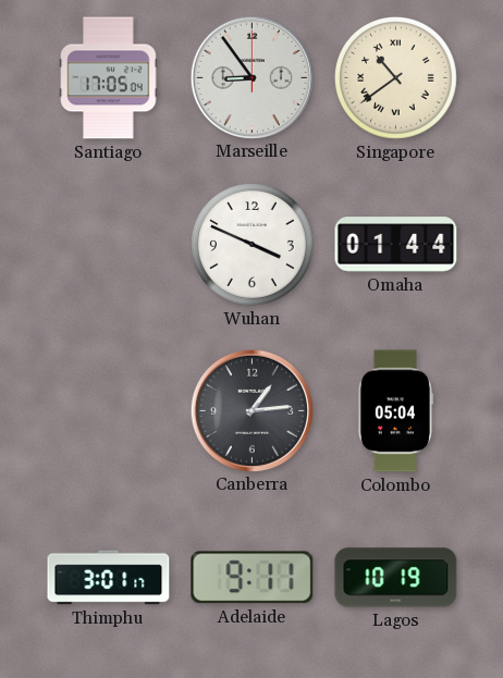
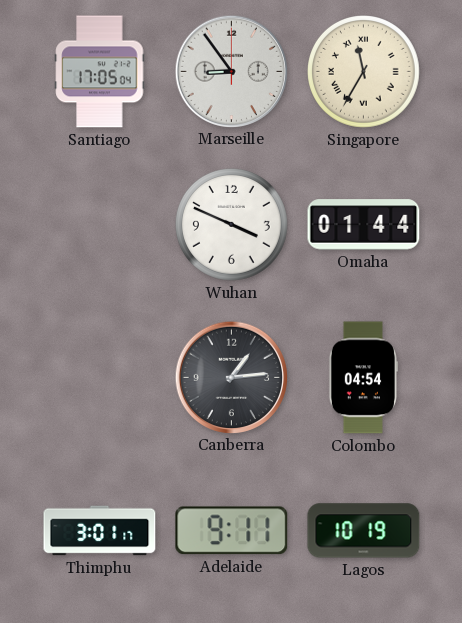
Singapore: 10:39 -> 11:35
Colombo: 05:04 -> 04:54
